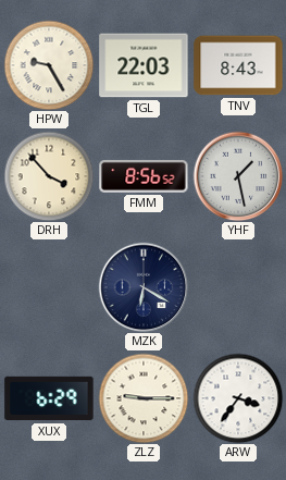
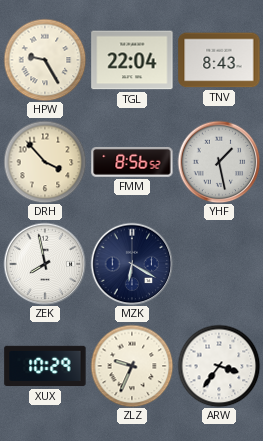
TGL: 22:03 -> 22:04
ZEK: none -> 7:58
XUX: 6:29 -> 10:29
ZLZ: 9:15 -> 9:34
